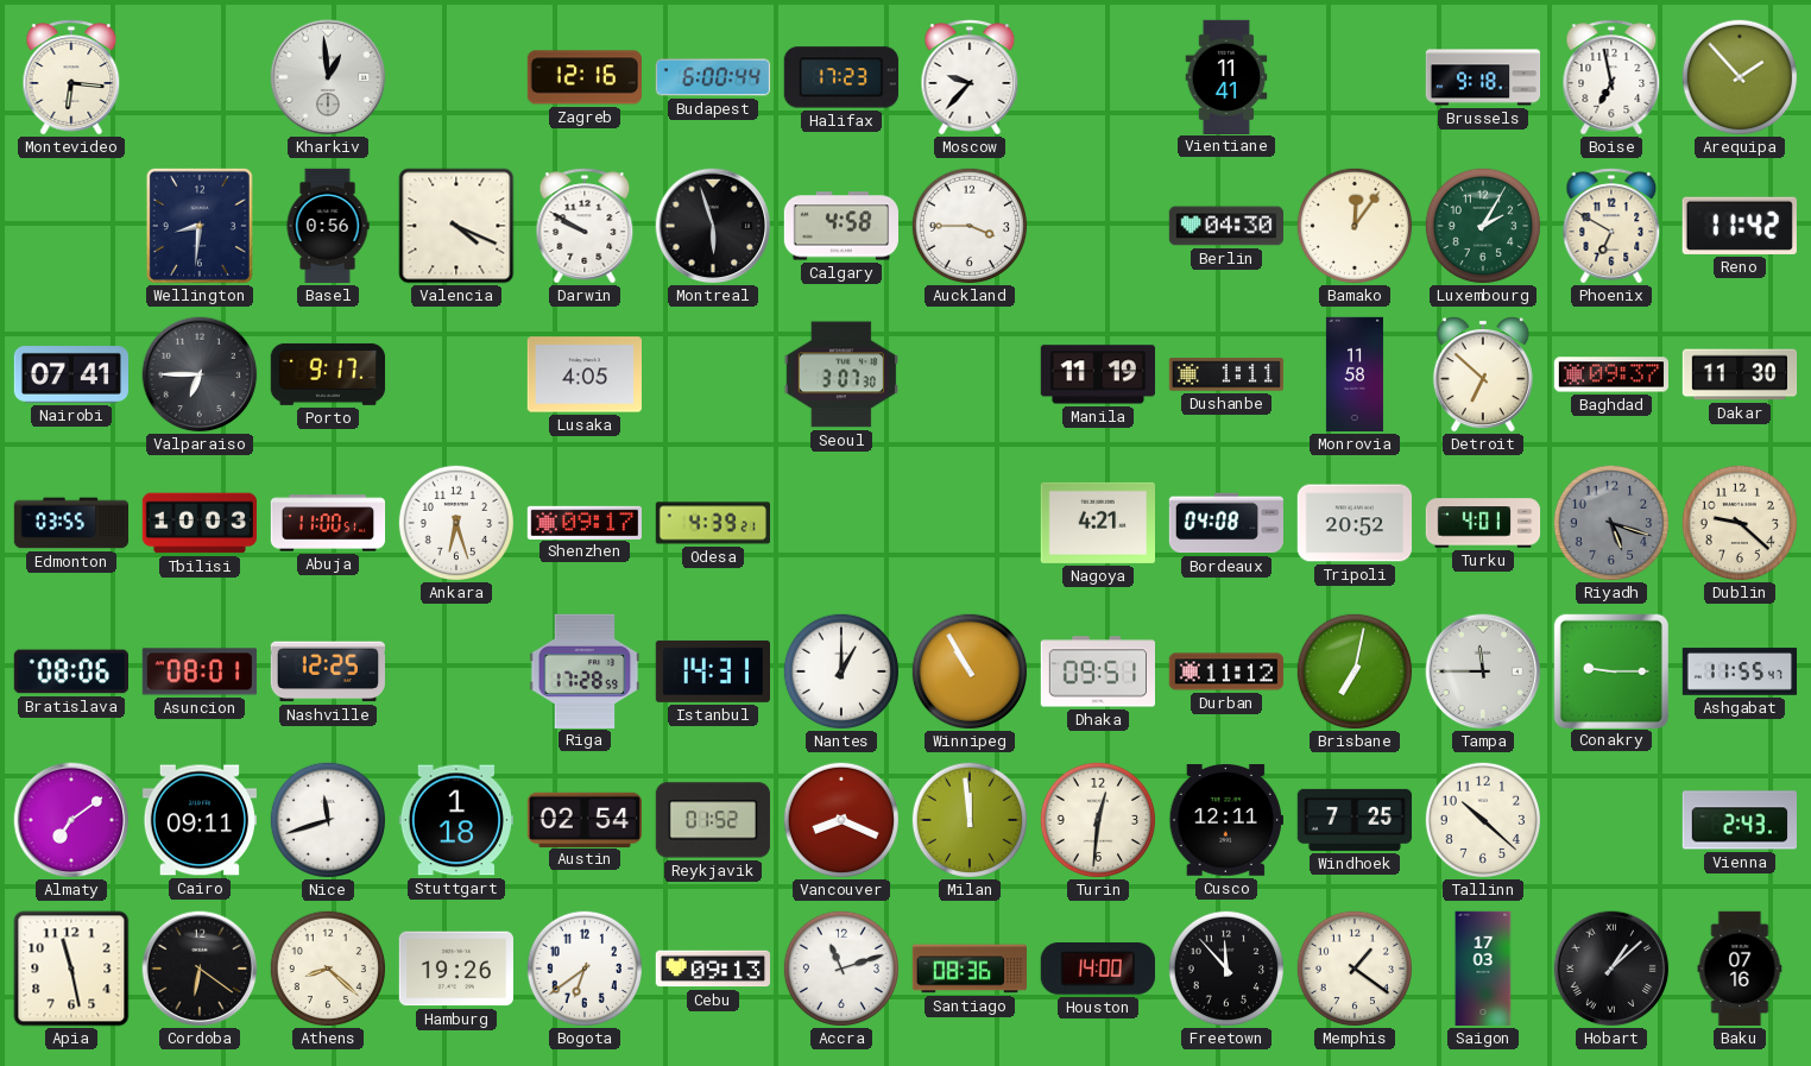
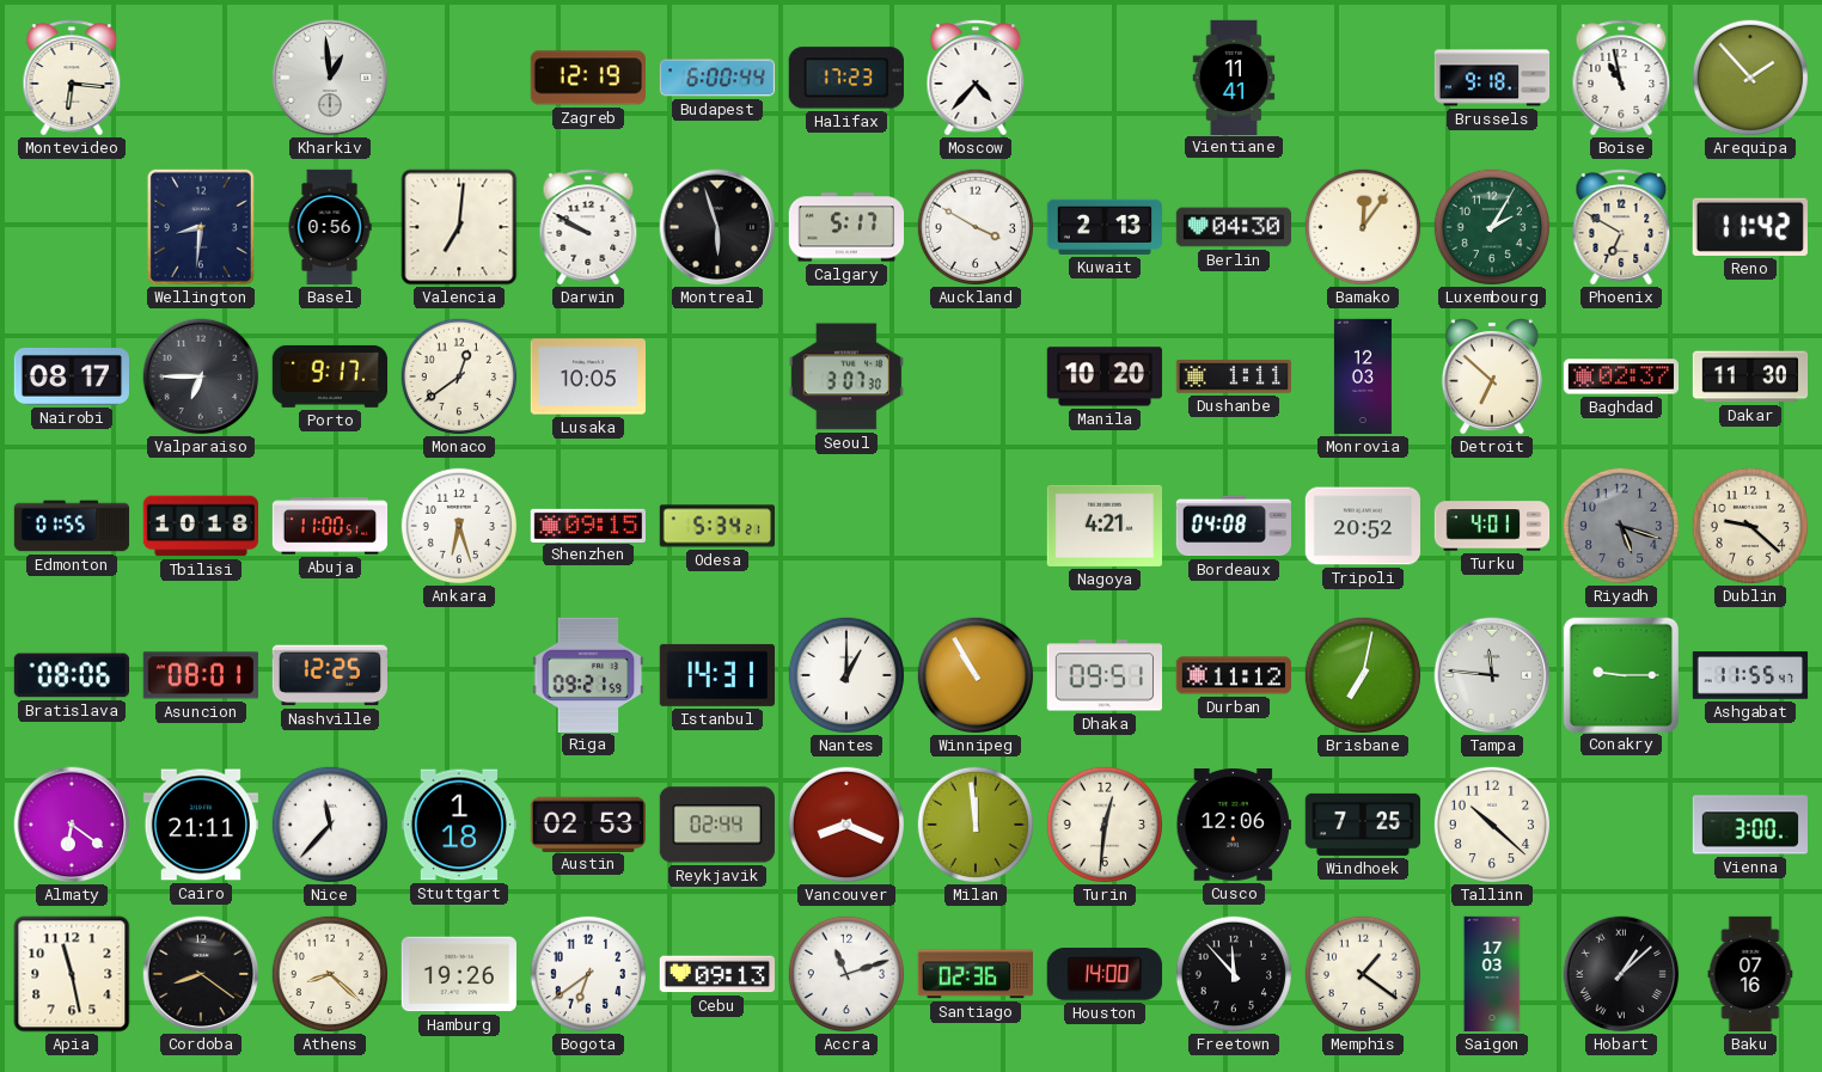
Zagreb: 12:16 -> 12:19
Moscow: 9:37 -> 4:37
Boise: 6:58 -> 10:58
Valencia: 4:19 -> 7:01
Calgary: 4:58 -> 5:17
Auckland: 3:45 -> 3:50
Kuwait: none -> 2:13
Nairobi: 07:41 -> 08:17
Monaco: none -> 12:39
Lusaka: 4:05 -> 10:05
Manila: 11:19 -> 10:20
Monrovia: 11:58 -> 12:03
Baghdad: 09:37 -> 02:37
Edmonton: 03:55 -> 01:55
Tbilisi: 10:03 -> 10:18
Shenzhen: 09:17 -> 09:15
Odesa: 4:39 -> 5:34
Riga: 17:28 -> 09:21
Tampa: 11:45 -> 11:46
Almaty: 7:09 -> 6:21
Cairo: 09:11 -> 21:11
Nice: 11:42 -> 11:37
Austin: 02:54 -> 02:53
Reykjavik: 01:52 -> 02:44
Cusco: 12:11 -> 12:06
Vienna: 2:43 -> 3:00
Cordoba: 6:21 -> 8:21
Santiago: 08:36 -> 02:36
